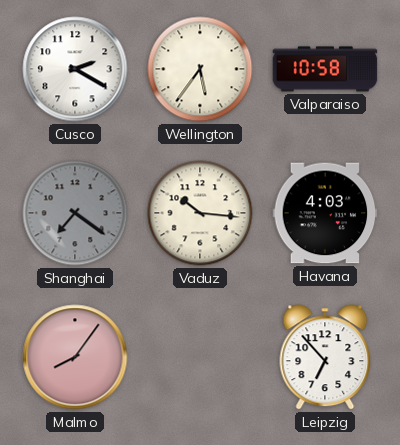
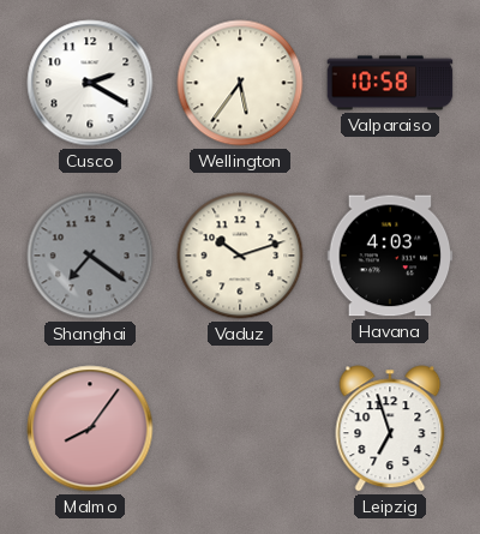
Vaduz: 10:16 -> 10:12
Leipzig: 6:53 -> 6:57
